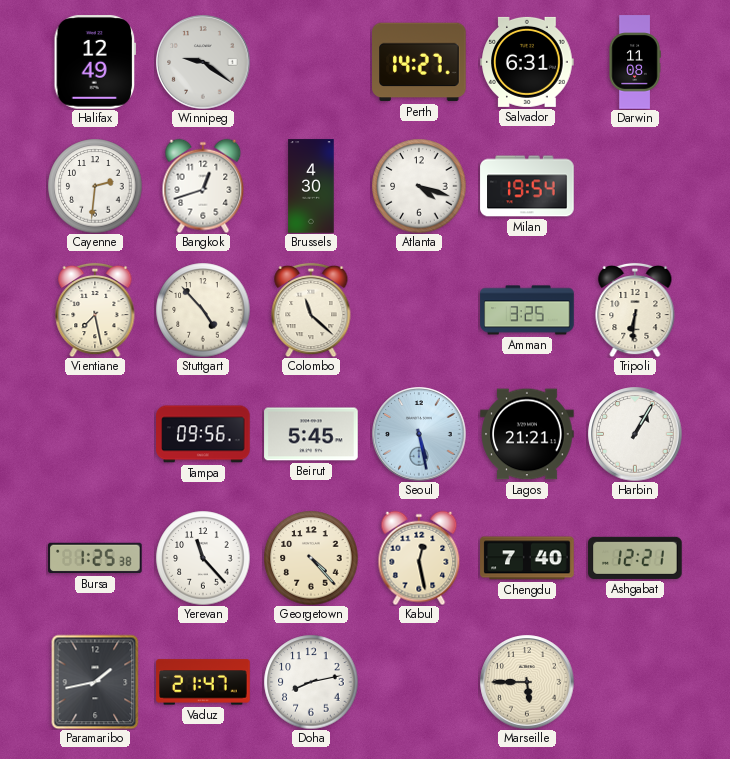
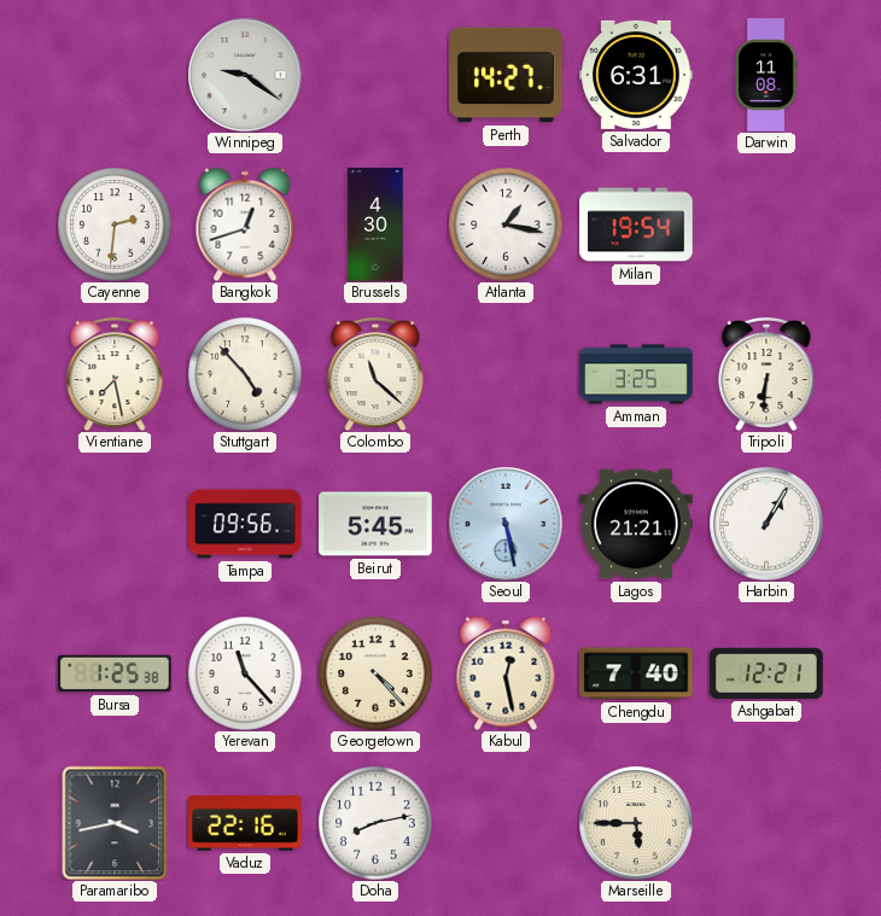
Halifax: 12:49 -> none
Atlanta: 4:18 -> 1:17
Paramaribo: 1:43 -> 3:43
Vaduz: 21:47 -> 22:16
